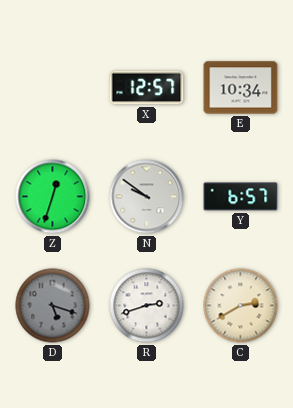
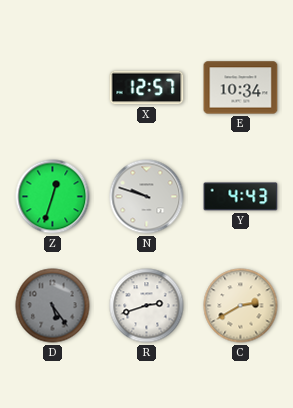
N: 9:51 -> 9:48
Y: 6:57 -> 4:43
D: 5:18 -> 5:24
